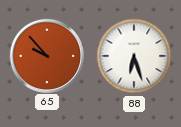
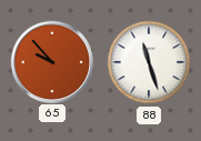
88: 6:27 -> 11:27
